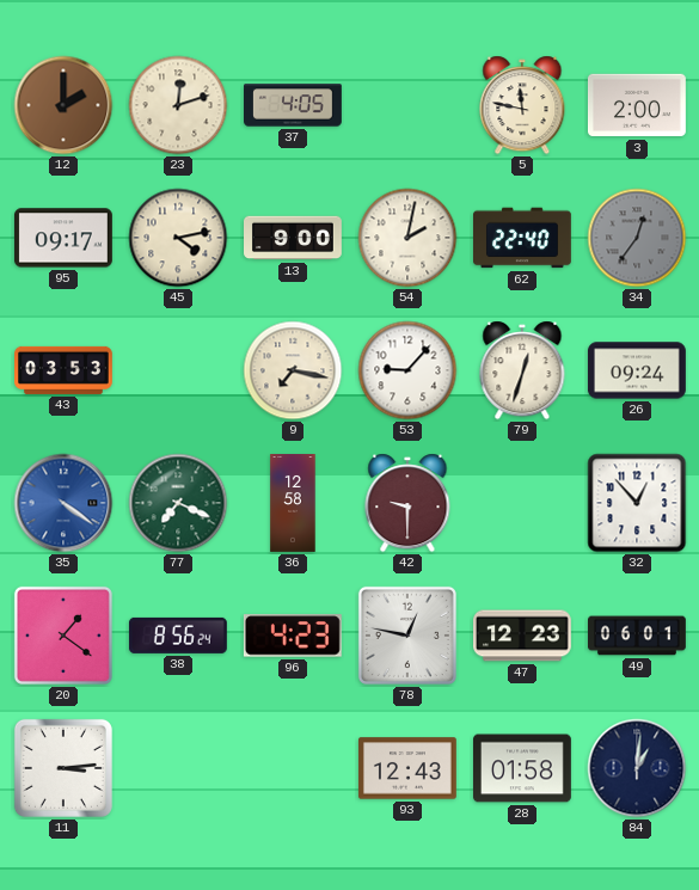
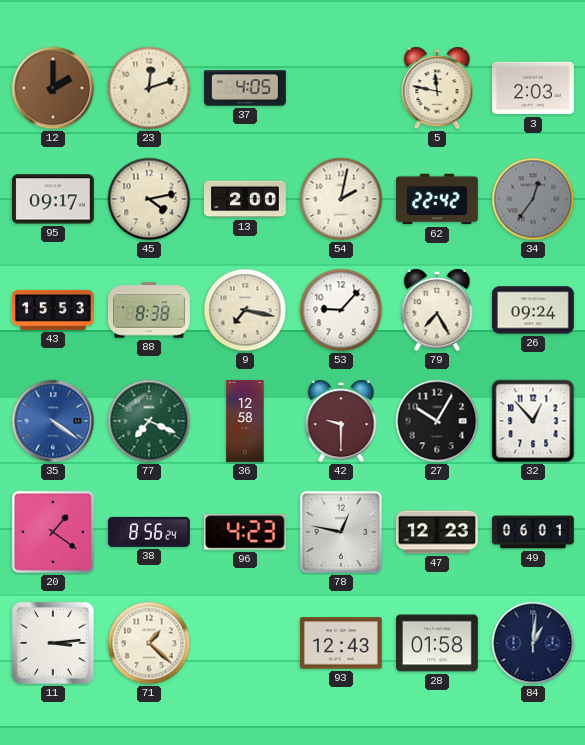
3: 2:00 -> 2:03
13: 9:00 -> 2:00
62: 22:40 -> 22:42
43: 03:53 -> 15:53
88: none -> 8:38
79: 12:33 -> 7:25
27: none -> 10:05
71: none -> 1:22
